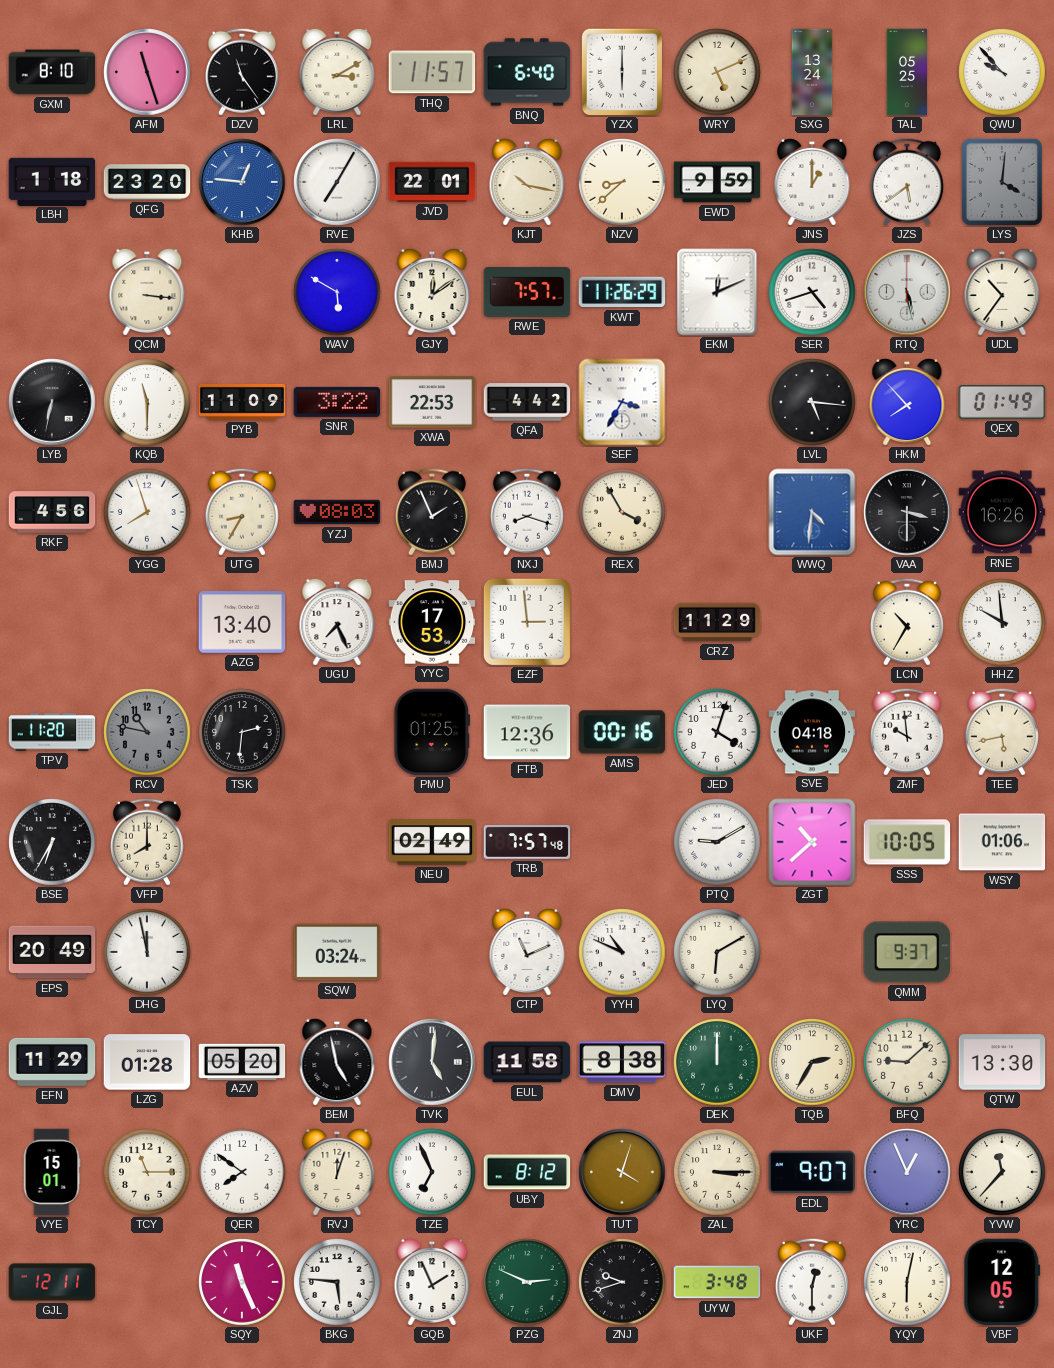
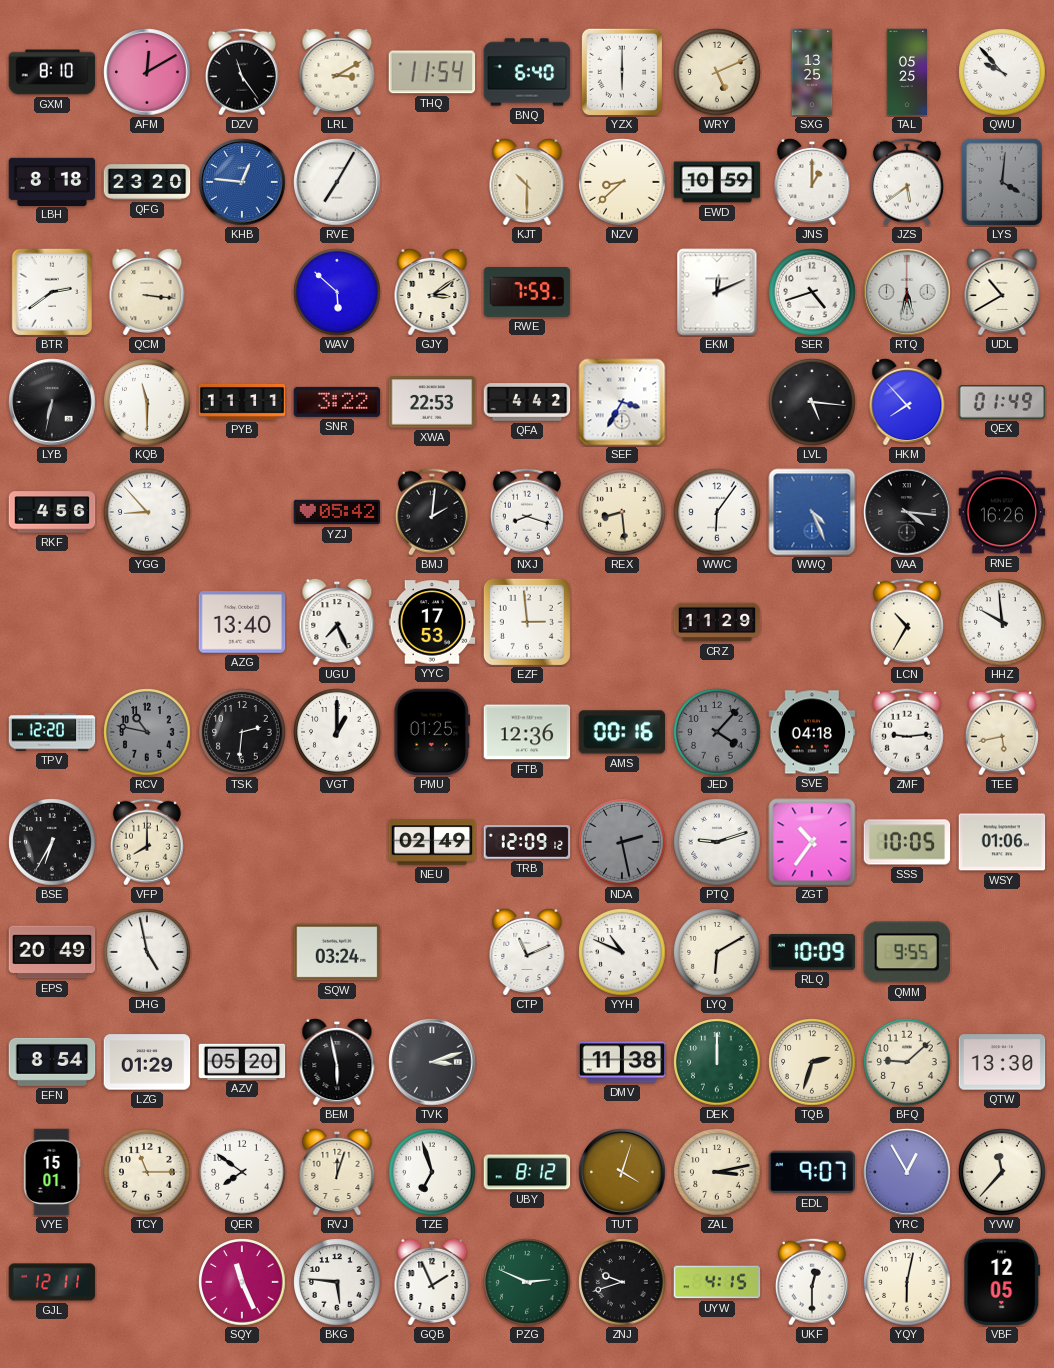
AFM: 11:27 -> 12:10
THQ: 11:57 -> 11:54
SXG: 13:24 -> 13:25
LBH: 1:18 -> 8:18
JVD: 22:01 -> none
KJT: 10:17 -> 10:30
EWD: 9:59 -> 10:59
BTR: none -> 2:39
WAV: 5:50 -> 5:52
GJY: 12:09 -> 3:09
RWE: 7:57 -> 7:59
KWT: 11:26 -> none
RTQ: 5:28 -> 5:32
UDL: 10:36 -> 10:40
PYB: 11:09 -> 11:11
YGG: 7:57 -> 8:53
UTG: 8:35 -> none
YZJ: 08:03 -> 05:42
BMJ: 1:56 -> 2:01
REX: 3:55 -> 8:29
WWC: none -> 6:06
WWQ: 4:31 -> 4:26
VAA: 3:30 -> 4:16
TPV: 11:20 -> 12:20
VGT: none -> 1:00
JED: 4:03 -> 4:07
JED dial: white -> grey
ZMF: 9:59 -> 9:14
TRB: 7:57 -> 12:09
NDA: none -> 2:28
PTQ: 9:10 -> 9:12
ZGT: 10:38 -> 10:36
DHG: 11:58 -> 4:58
RLQ: none -> 10:09
QMM: 9:37 -> 9:55
EFN: 11:29 -> 8:54
LZG: 01:28 -> 01:29
BEM: 4:58 -> 5:58
TVK: 5:01 -> 3:12
EUL: 11:58 -> none
DMV: 8:38 -> 11:38
TQB: 2:35 -> 2:33
TZE: 6:56 -> 6:57
ZAL: 3:15 -> 3:13
YRC: 12:56 -> 12:55
UYW: 3:48 -> 4:15
